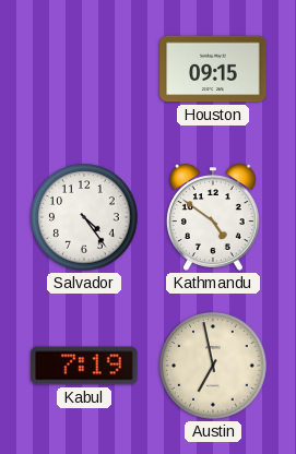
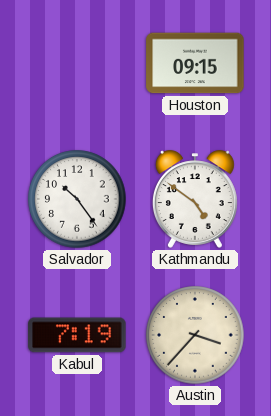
Salvador: 4:24 -> 10:24
Austin: 6:58 -> 3:37
